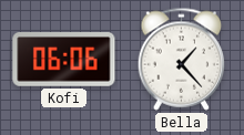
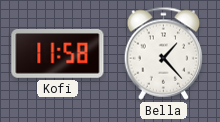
Kofi: 06:06 -> 11:58
